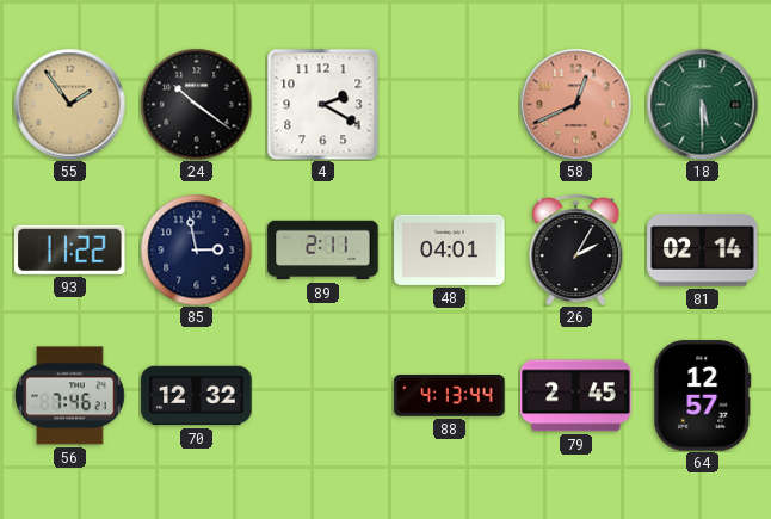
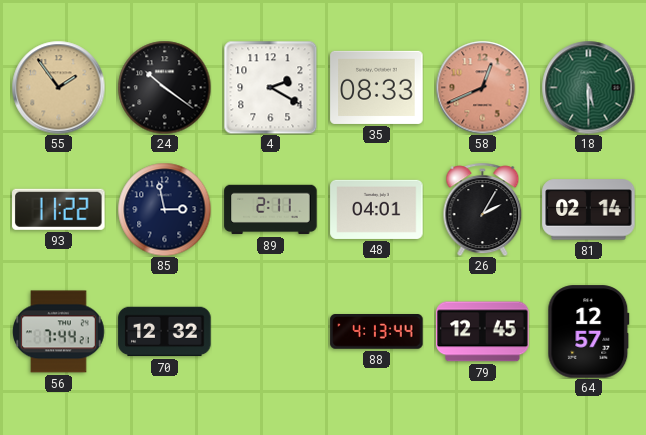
35: none -> 08:33
56: 7:46 -> 7:44
79: 2:45 -> 12:45
